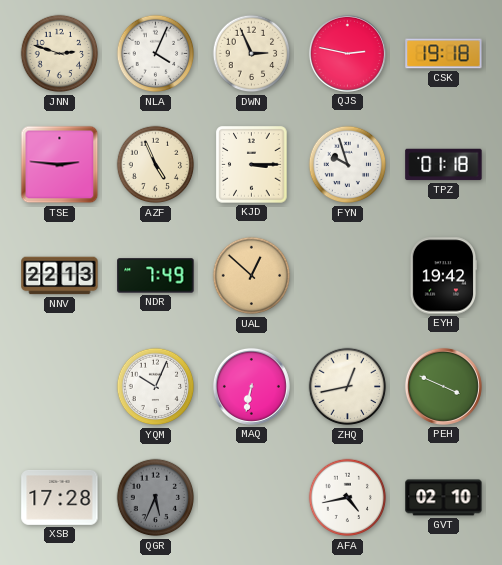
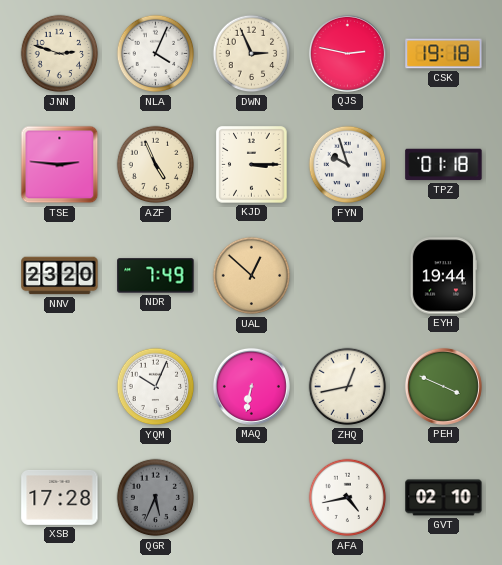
NNV: 22:13 -> 23:20
EYH: 19:42 -> 19:44
